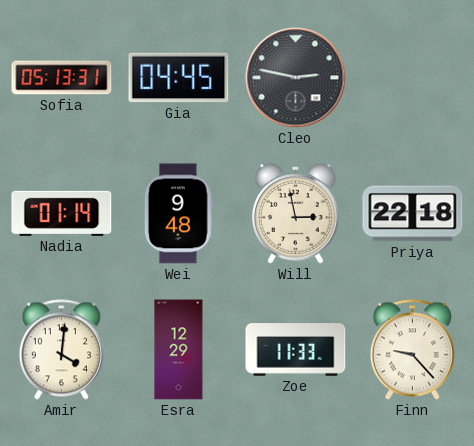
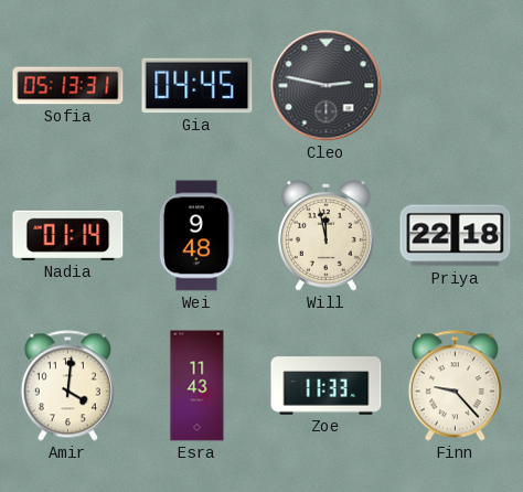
Will: 2:58 -> 11:58
Esra: 12:29 -> 11:43
